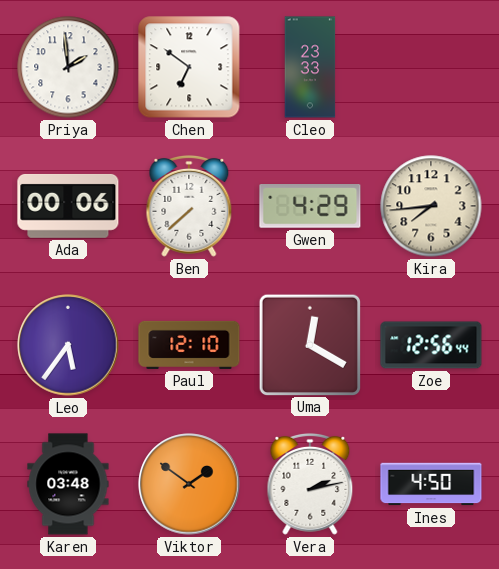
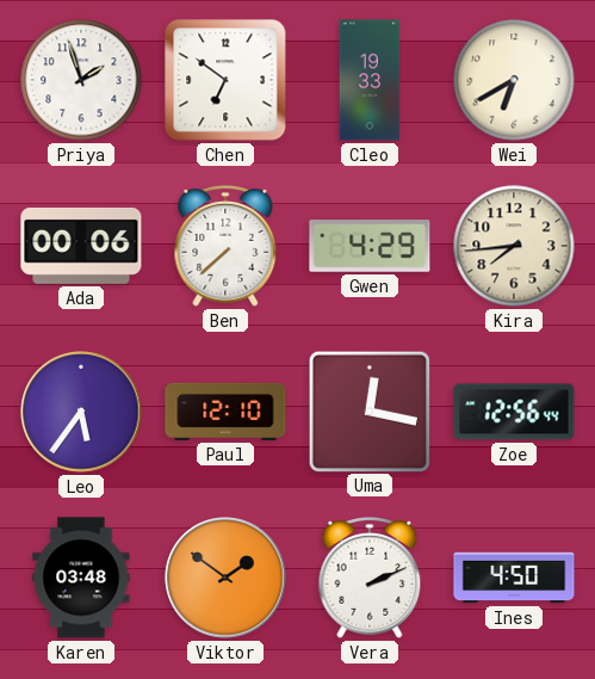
Priya: 1:59 -> 1:57
Cleo: 23:33 -> 19:33
Wei: none -> 6:40
Uma: 12:20 -> 12:17
Vera: 2:13 -> 2:11
